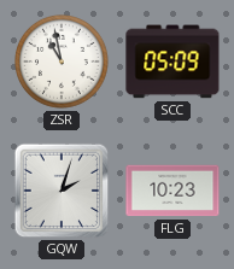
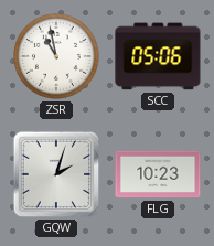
SCC: 05:09 -> 05:06
